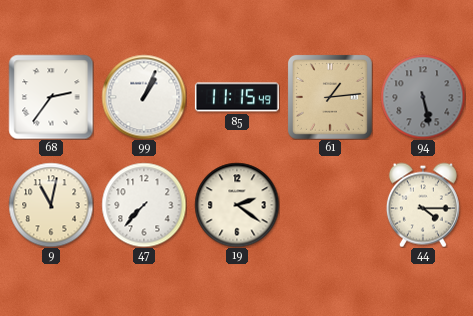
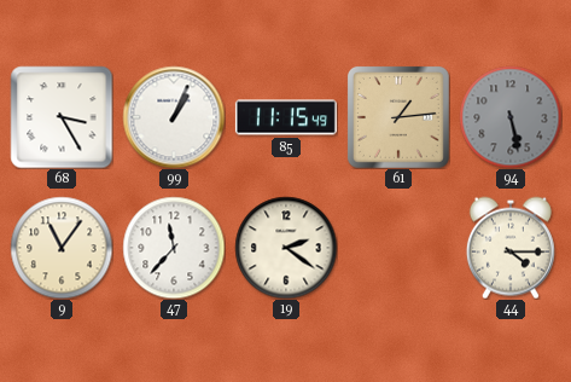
68: 2:36 -> 3:25
9: 11:02 -> 11:06
47: 7:37 -> 11:37
